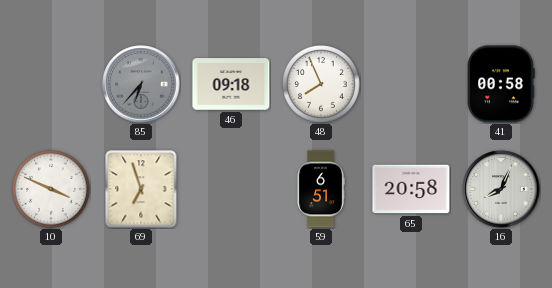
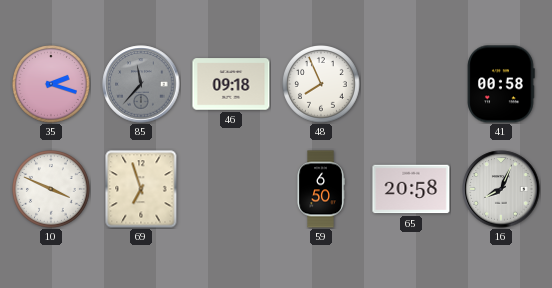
35: none -> 2:18
85: 6:37 -> 11:37
59: 6:51 -> 6:50
